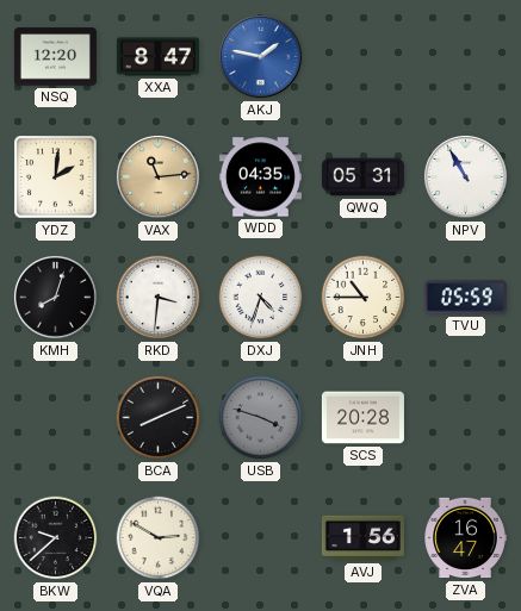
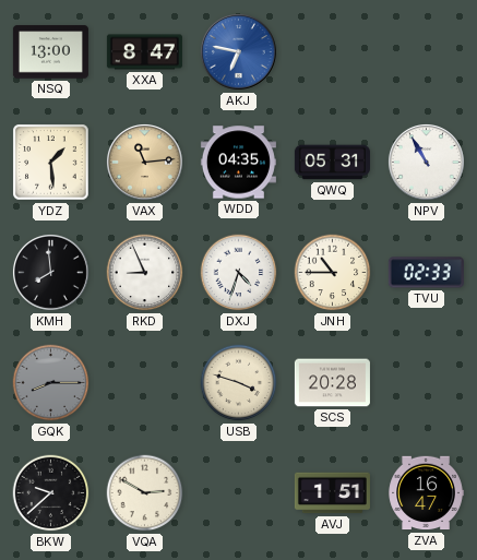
NSQ: 12:20 -> 13:00
AKJ: 1:47 -> 6:47
YDZ: 2:01 -> 1:29
KMH: 8:03 -> 7:59
RKD: 3:31 -> 8:56
TVU: 05:59 -> 02:33
GQK: none -> 8:15
BCA: 8:11 -> none
USB dial: grey -> cream
AVJ: 1:56 -> 1:51
